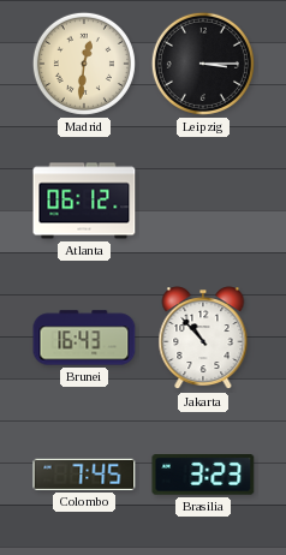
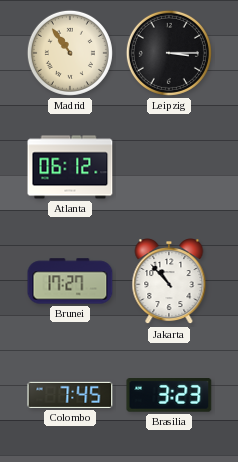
Madrid: 12:31 -> 10:54
Brunei: 16:43 -> 17:27
